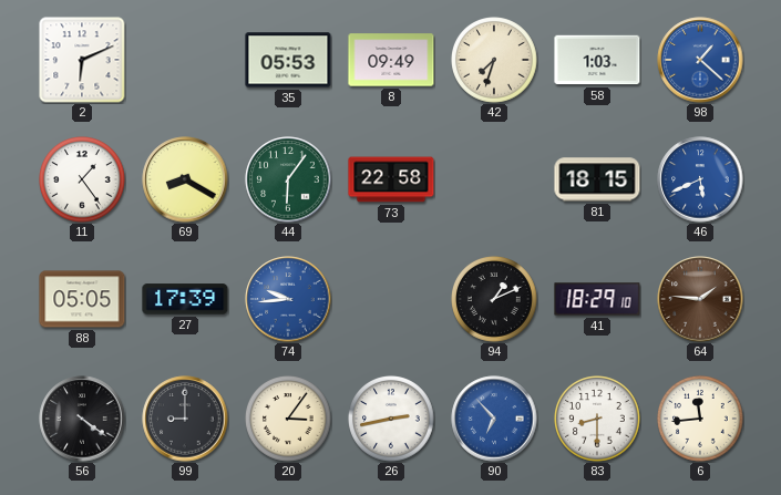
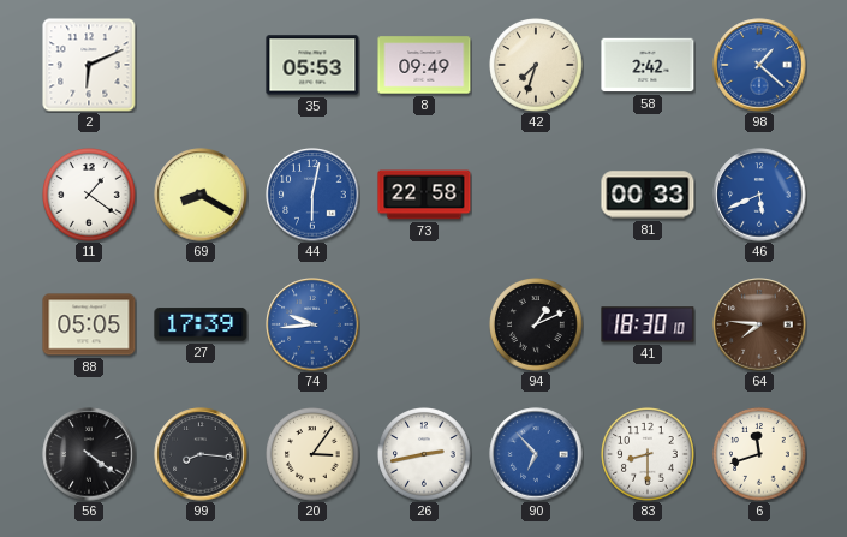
58: 1:03 -> 2:42
11: 1:24 -> 1:21
44: 6:06 -> 6:02
44 dial: green -> blue
81: 18:15 -> 00:33
41: 18:29 -> 18:30
64: 1:46 -> 7:46
99: 9:00 -> 8:16
6: 11:44 -> 11:42
